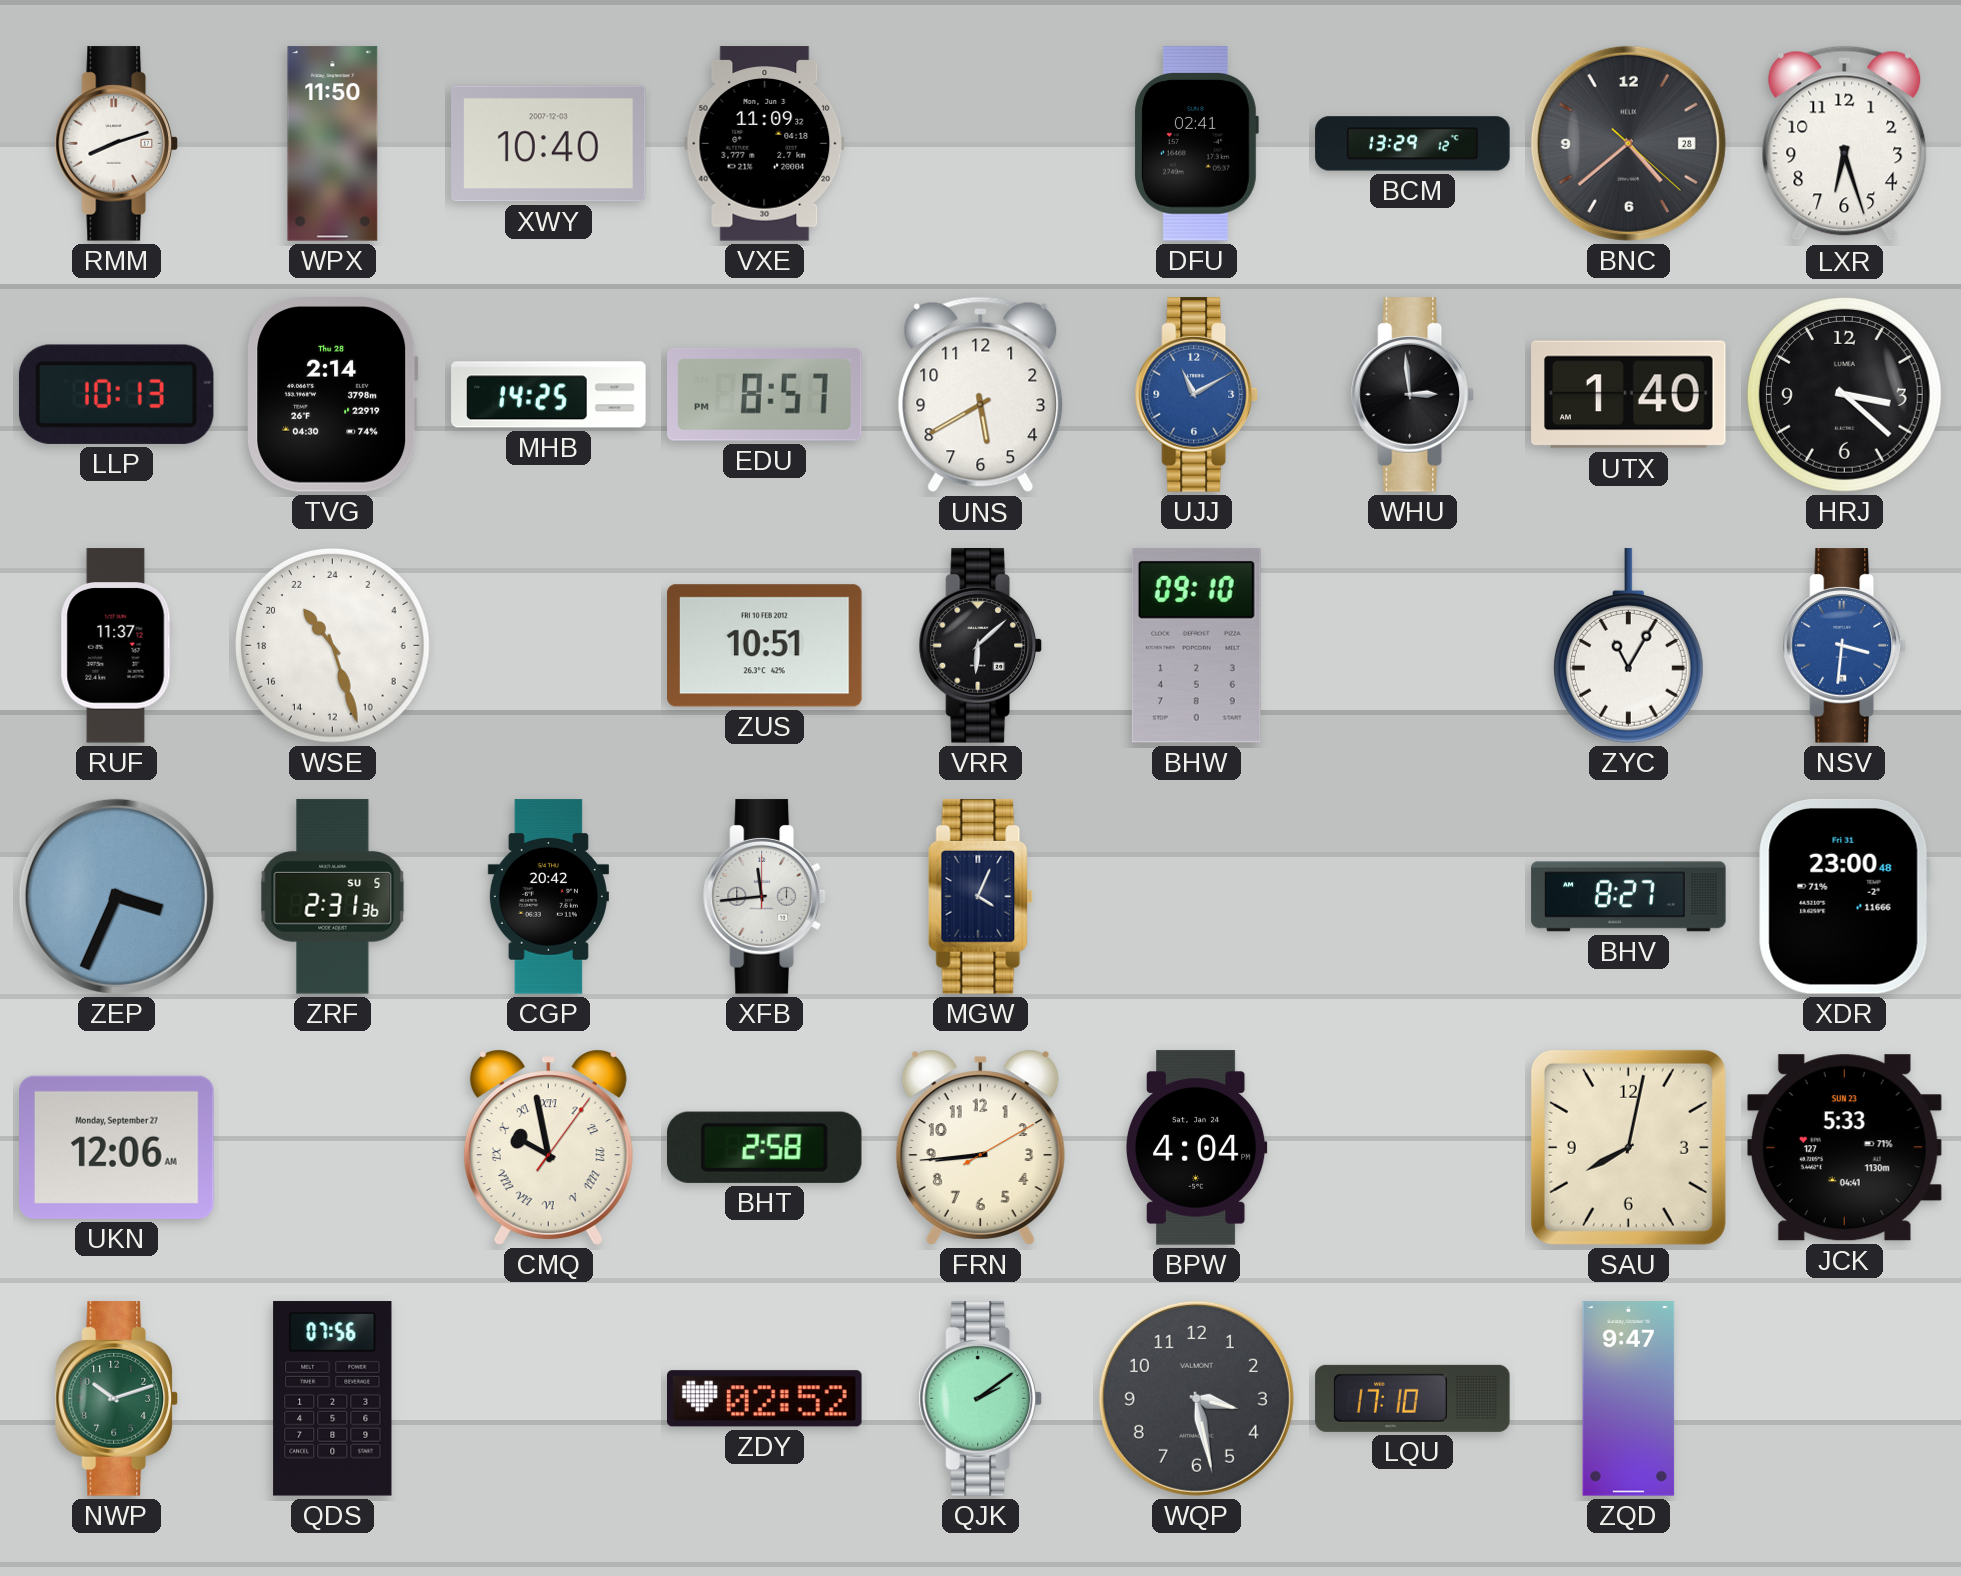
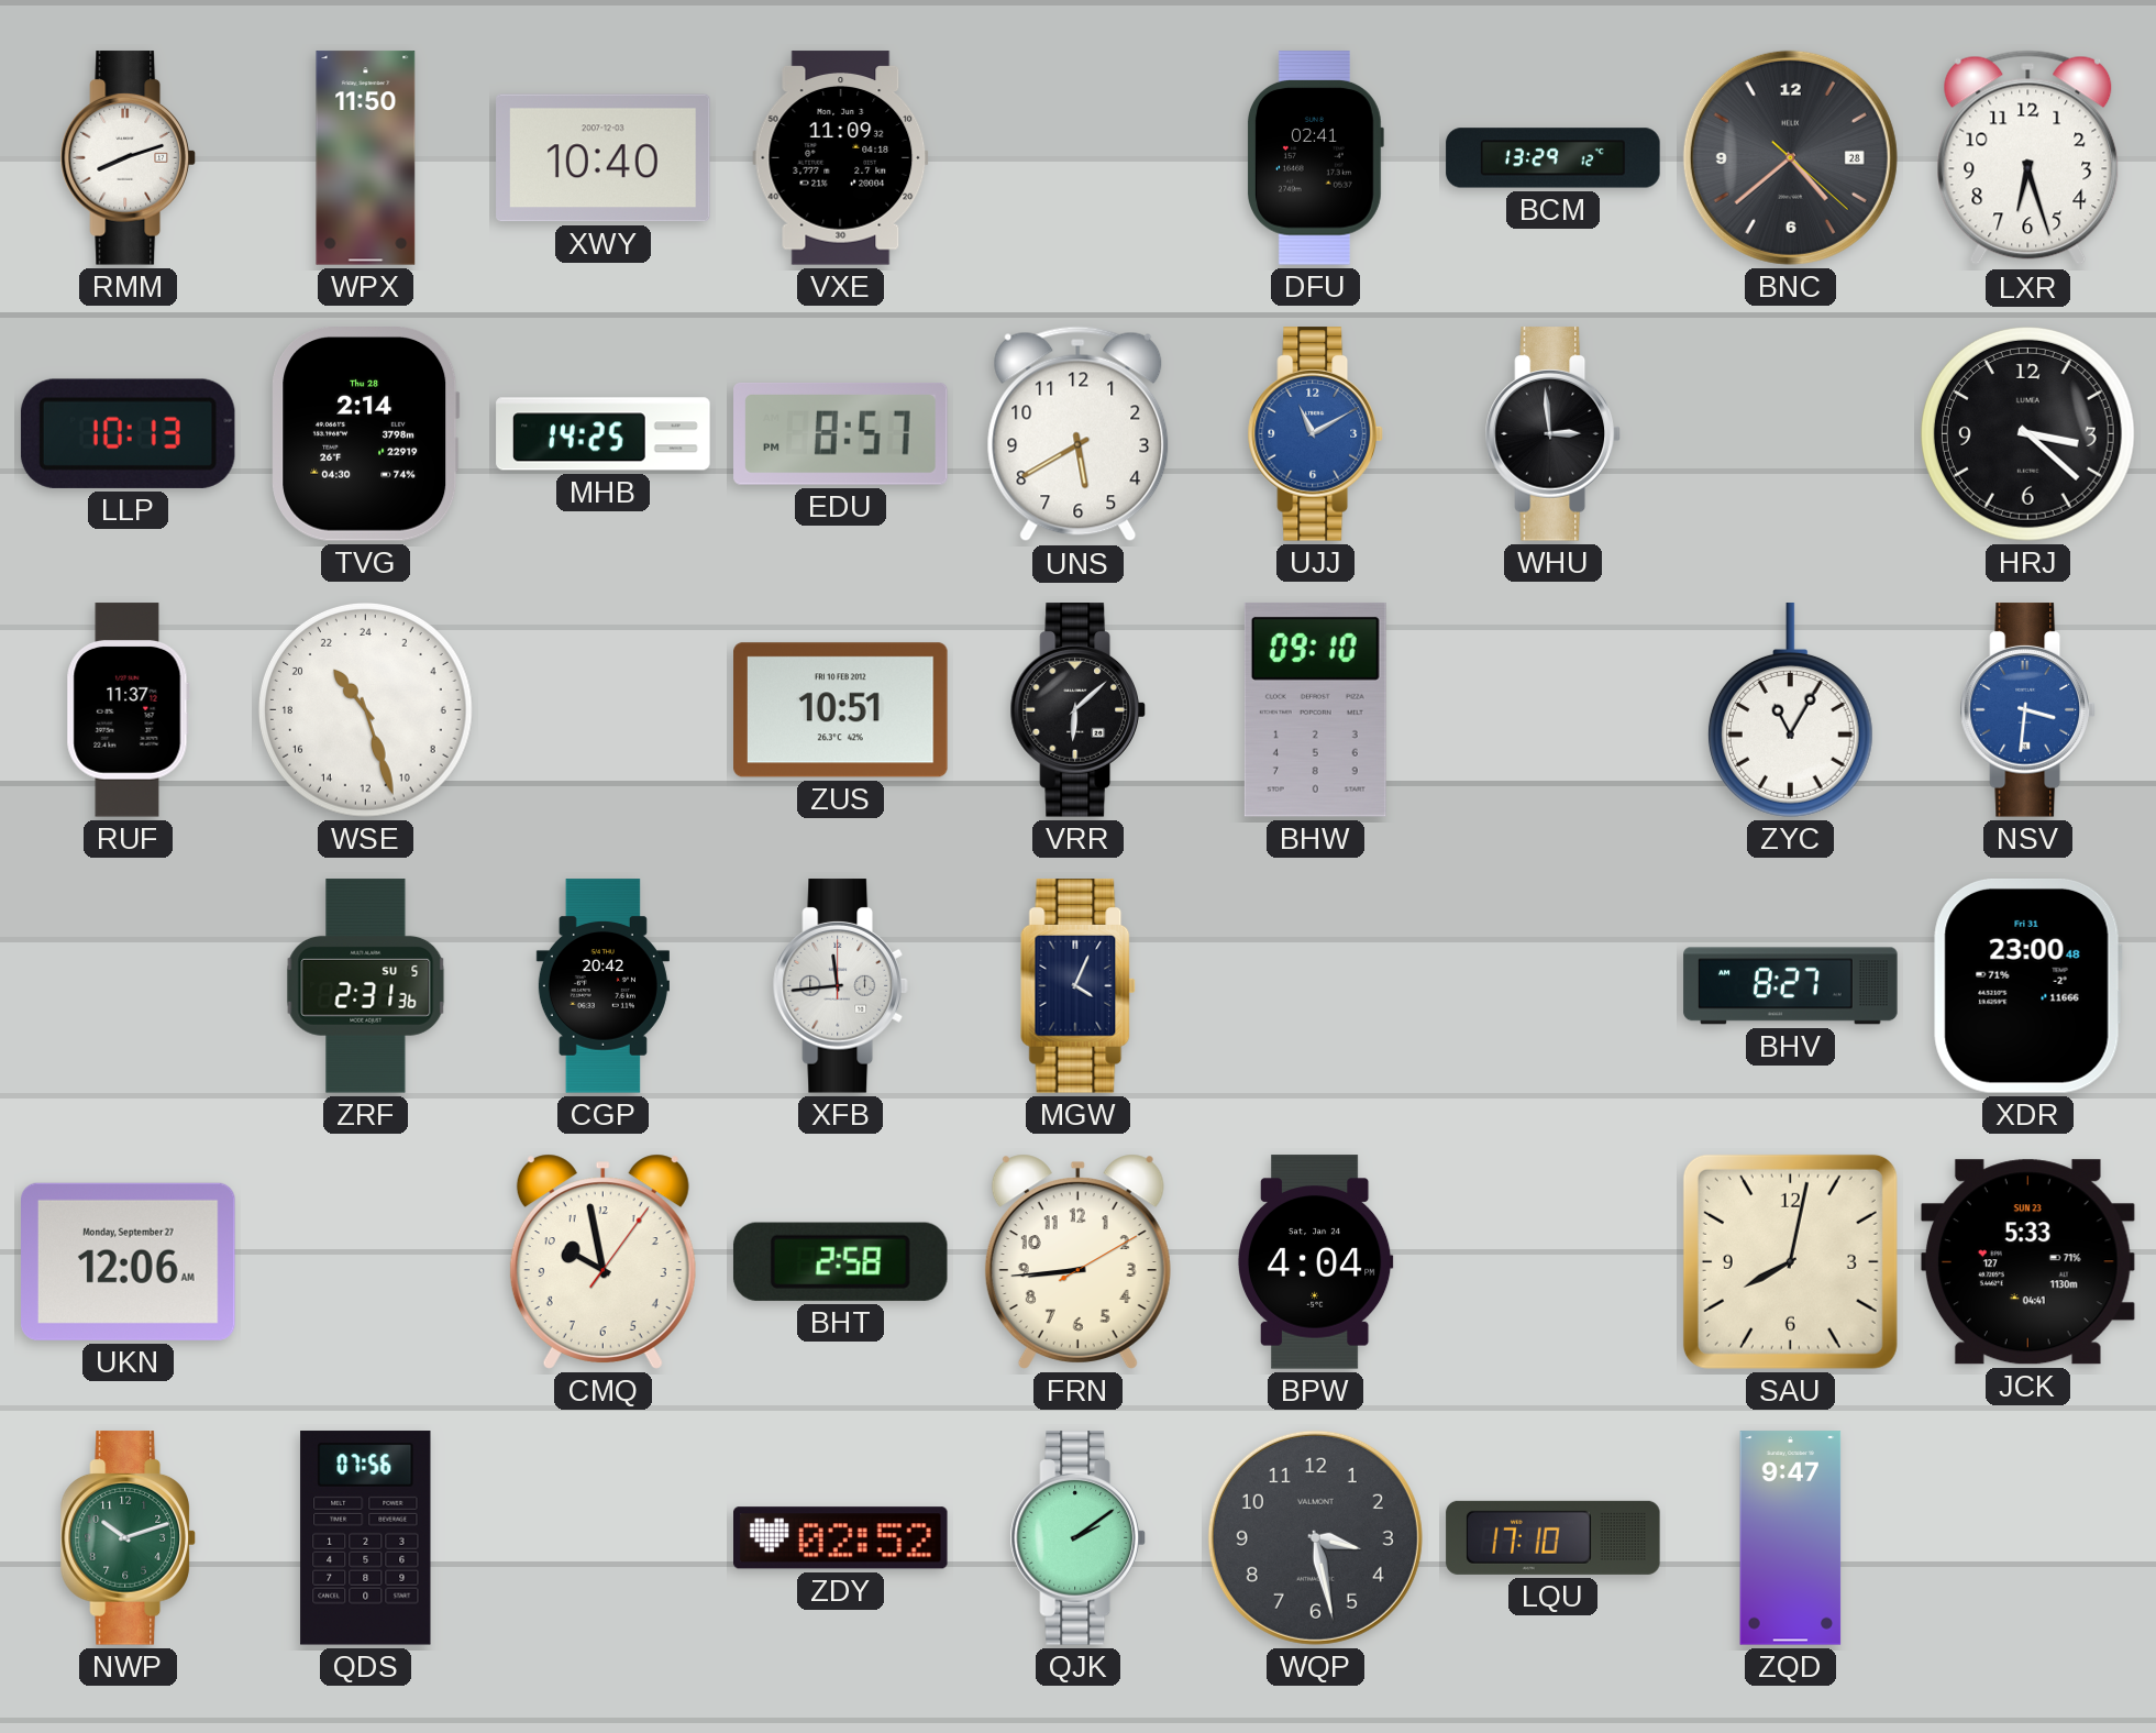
UTX: 1:40 -> none
ZEP: 3:34 -> none
CMQ numerals: Roman -> Arabic
